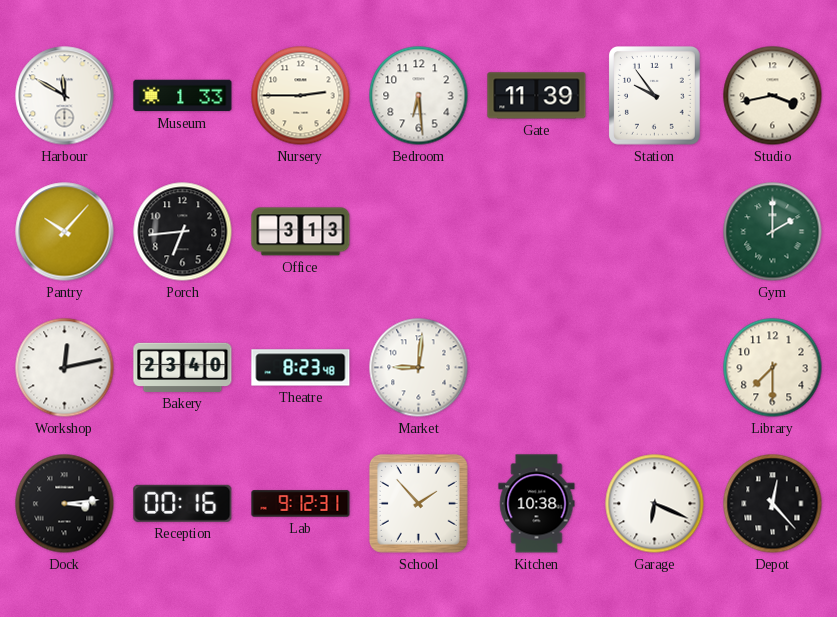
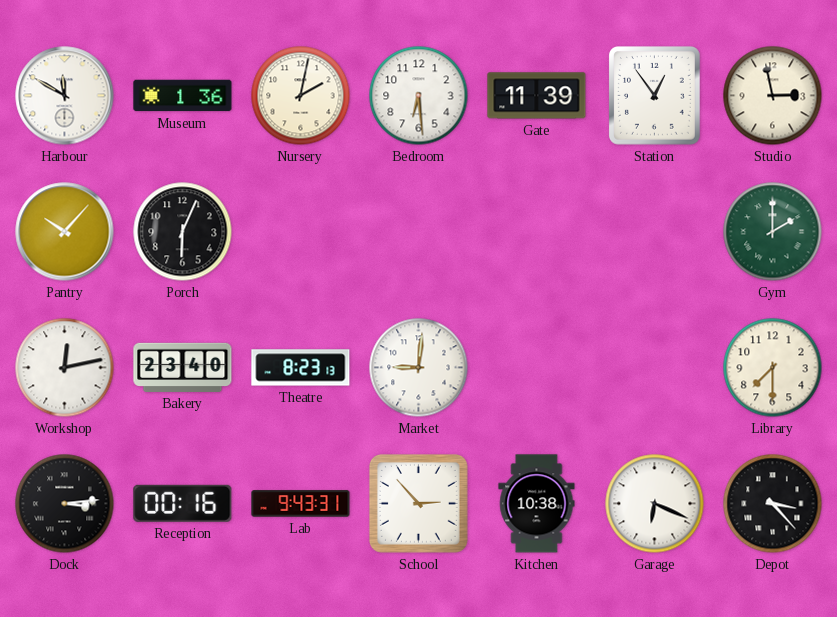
Museum: 1:33 -> 1:36
Nursery: 2:45 -> 2:02
Station: 9:54 -> 12:54
Studio: 3:43 -> 2:58
Porch: 6:44 -> 6:04
Office: 3:13 -> none
Theatre: 8:23:48 -> 8:23:13
Lab: 9:12 -> 9:43
School: 1:53 -> 2:53
Depot: 12:23 -> 3:23
